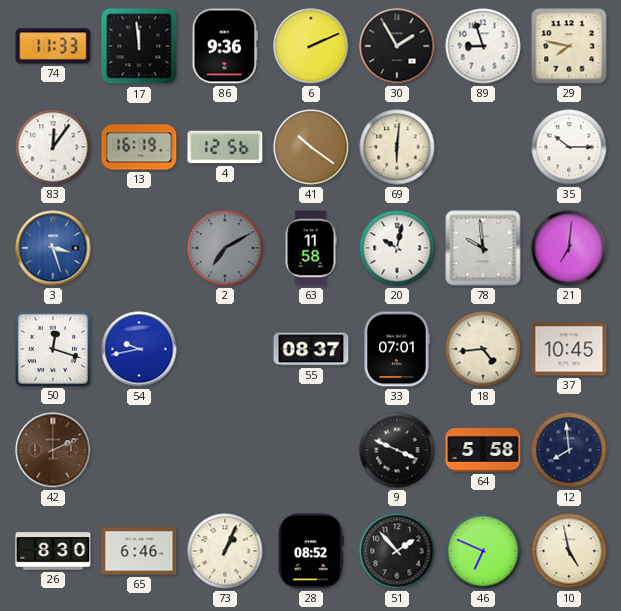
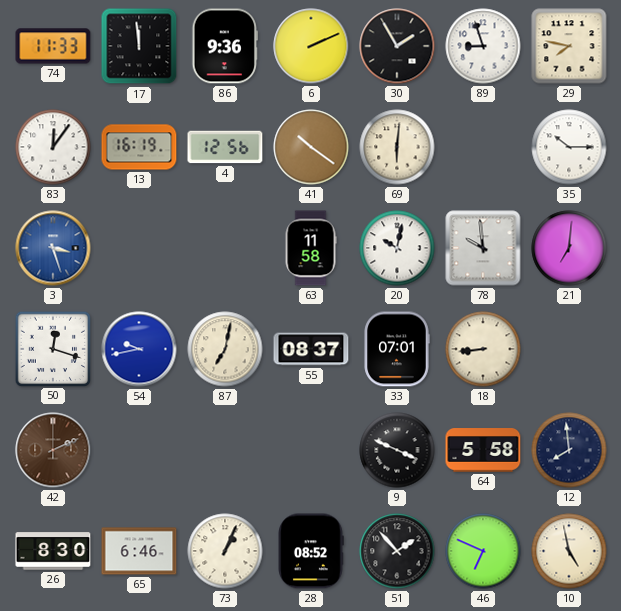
2: 7:10 -> none
87: none -> 7:02
18: 4:44 -> 8:44
37: 10:45 -> none
